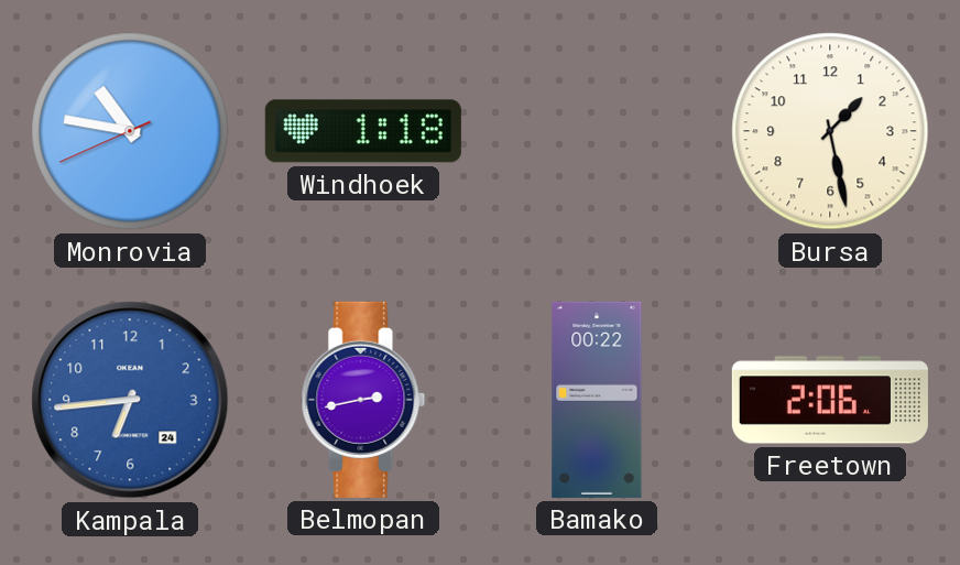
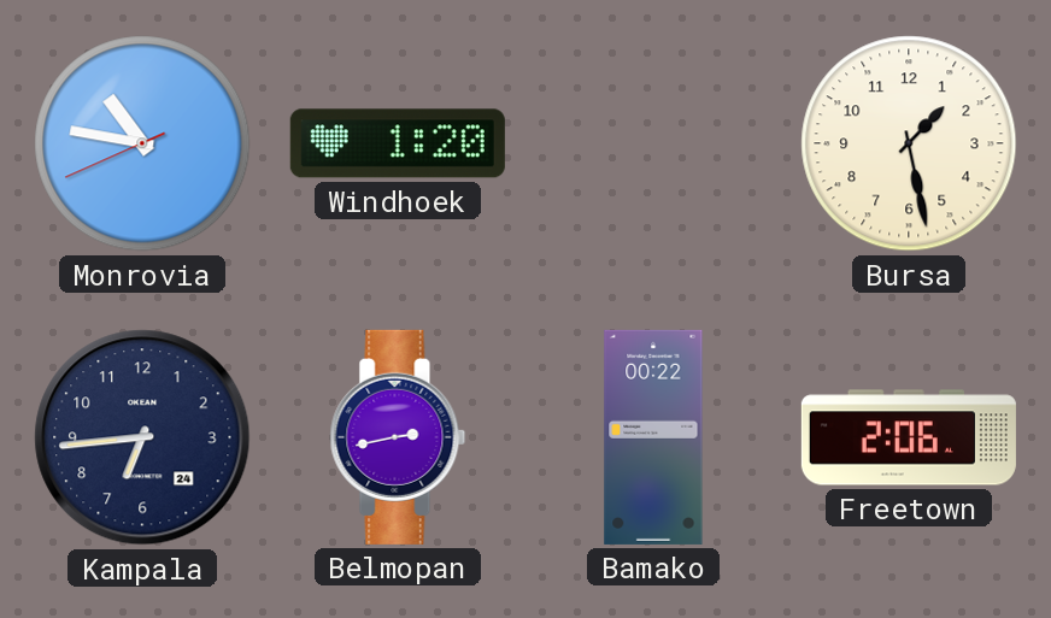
Windhoek: 1:18 -> 1:20
Kampala dial: blue -> navy
